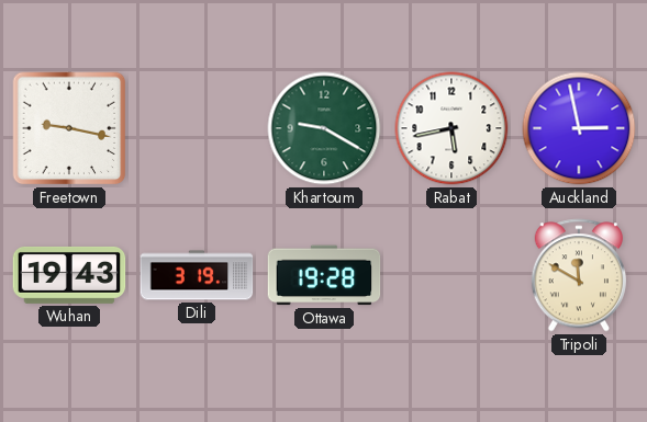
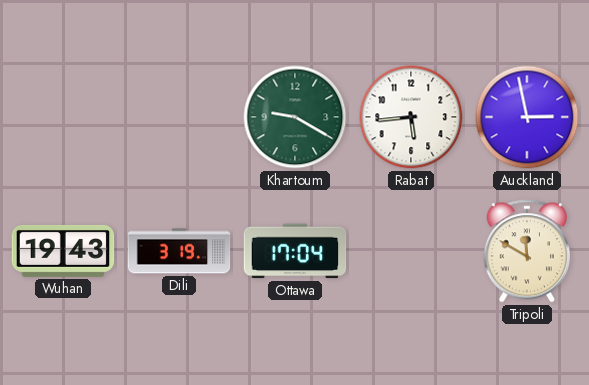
Freetown: 9:17 -> none
Rabat: 5:43 -> 5:44
Ottawa: 19:28 -> 17:04
